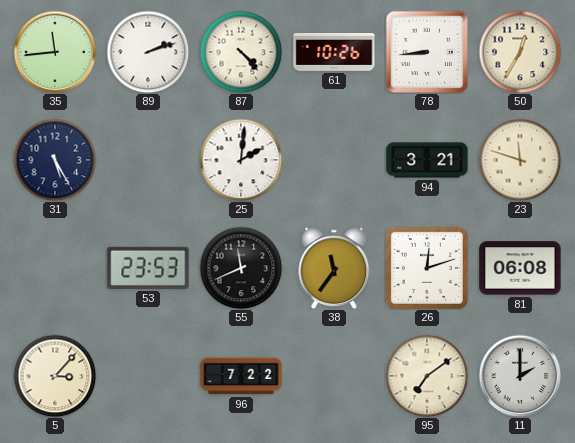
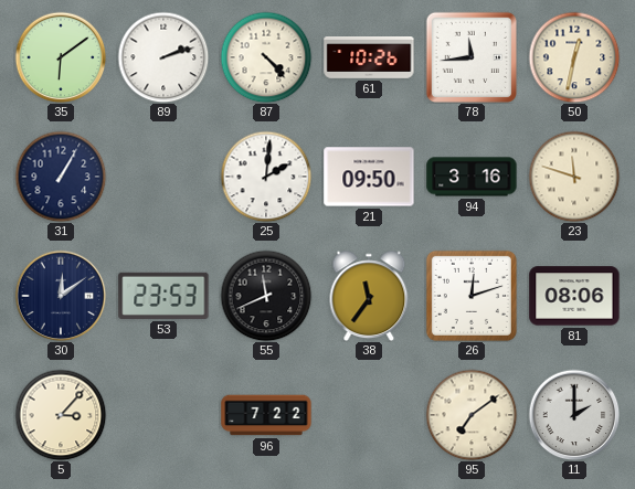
35: 11:44 -> 6:09
78: 8:44 -> 11:44
50: 12:35 -> 12:32
31: 5:25 -> 1:05
21: none -> 09:50
94: 3:21 -> 3:16
30: none -> 12:09
81: 06:08 -> 08:06
